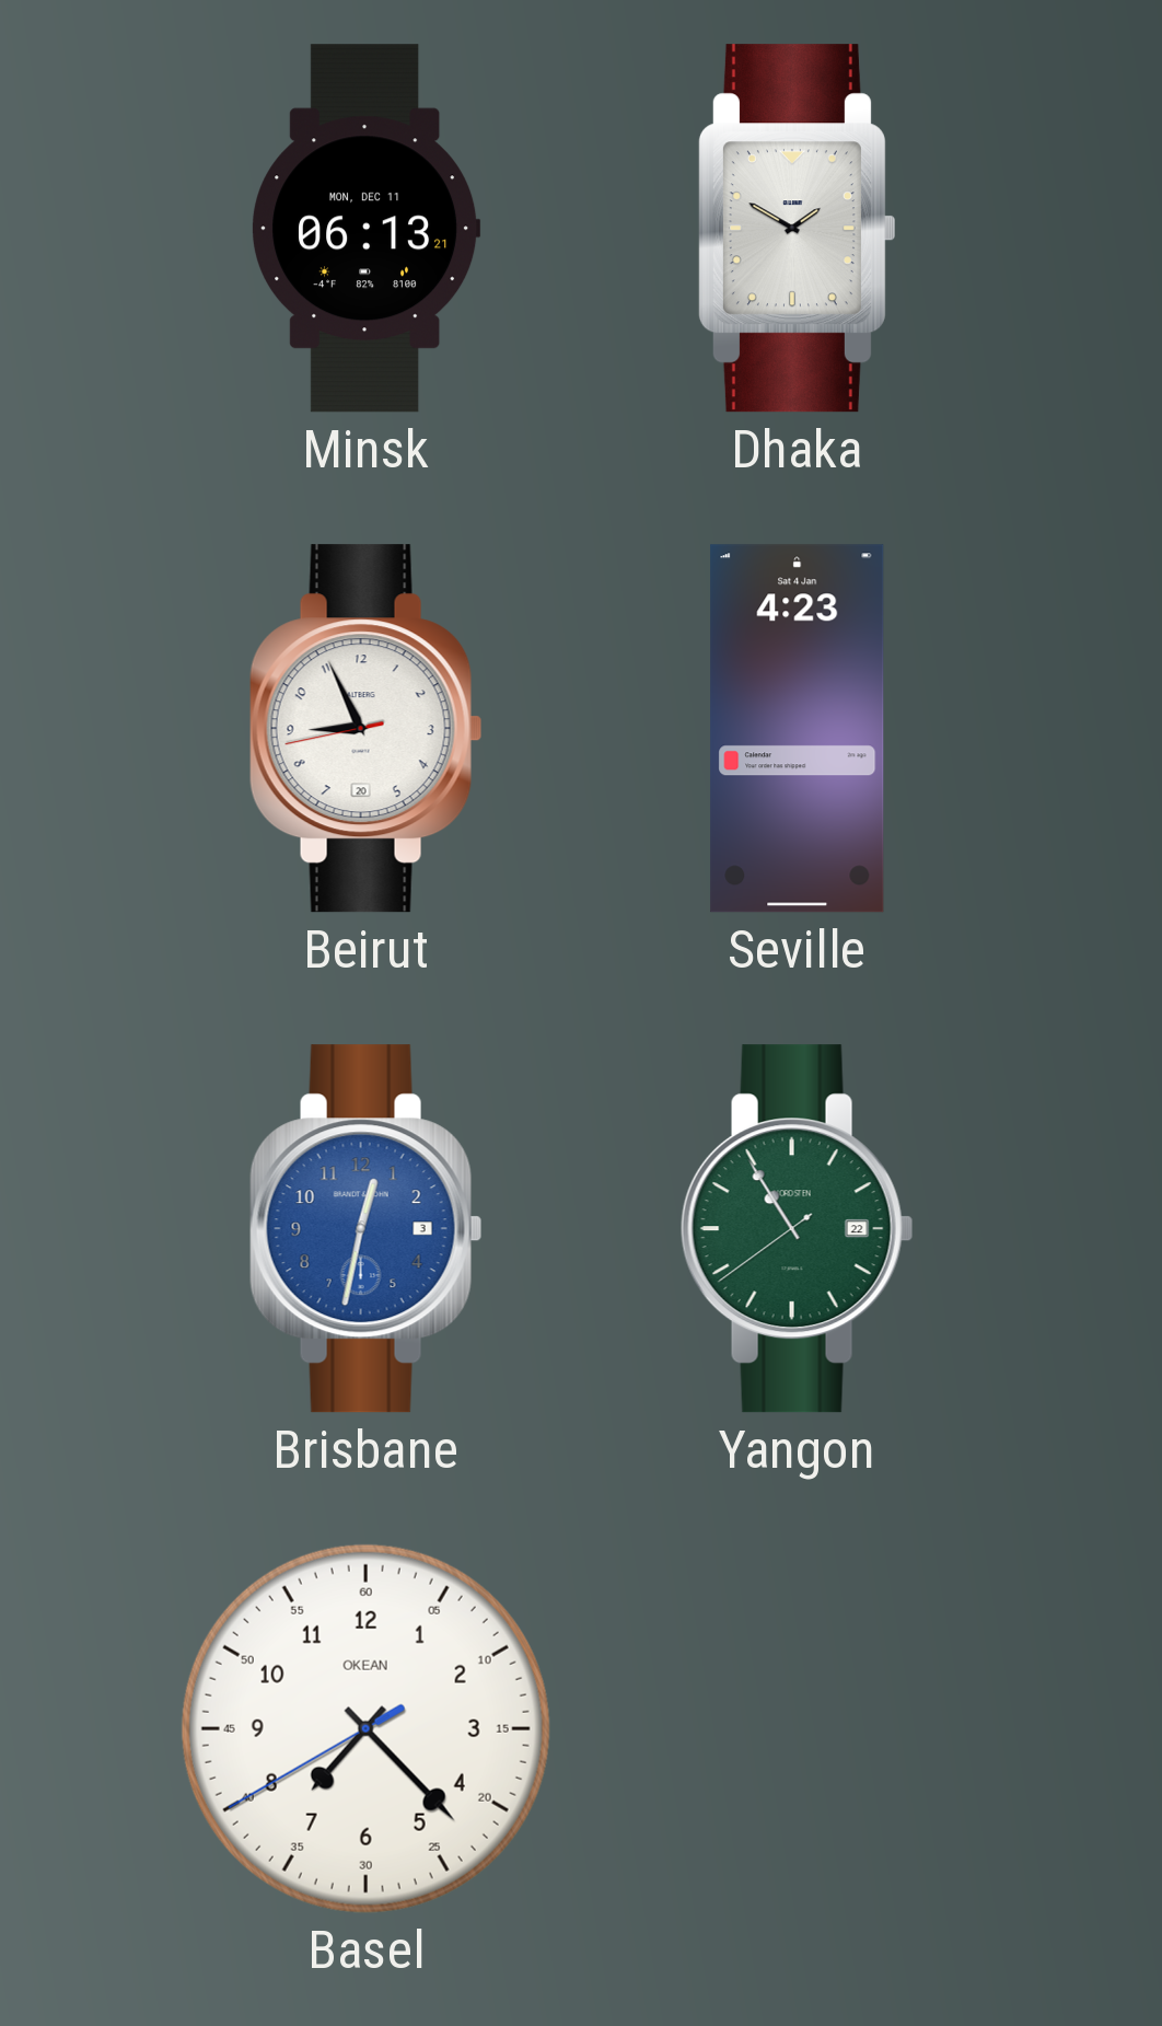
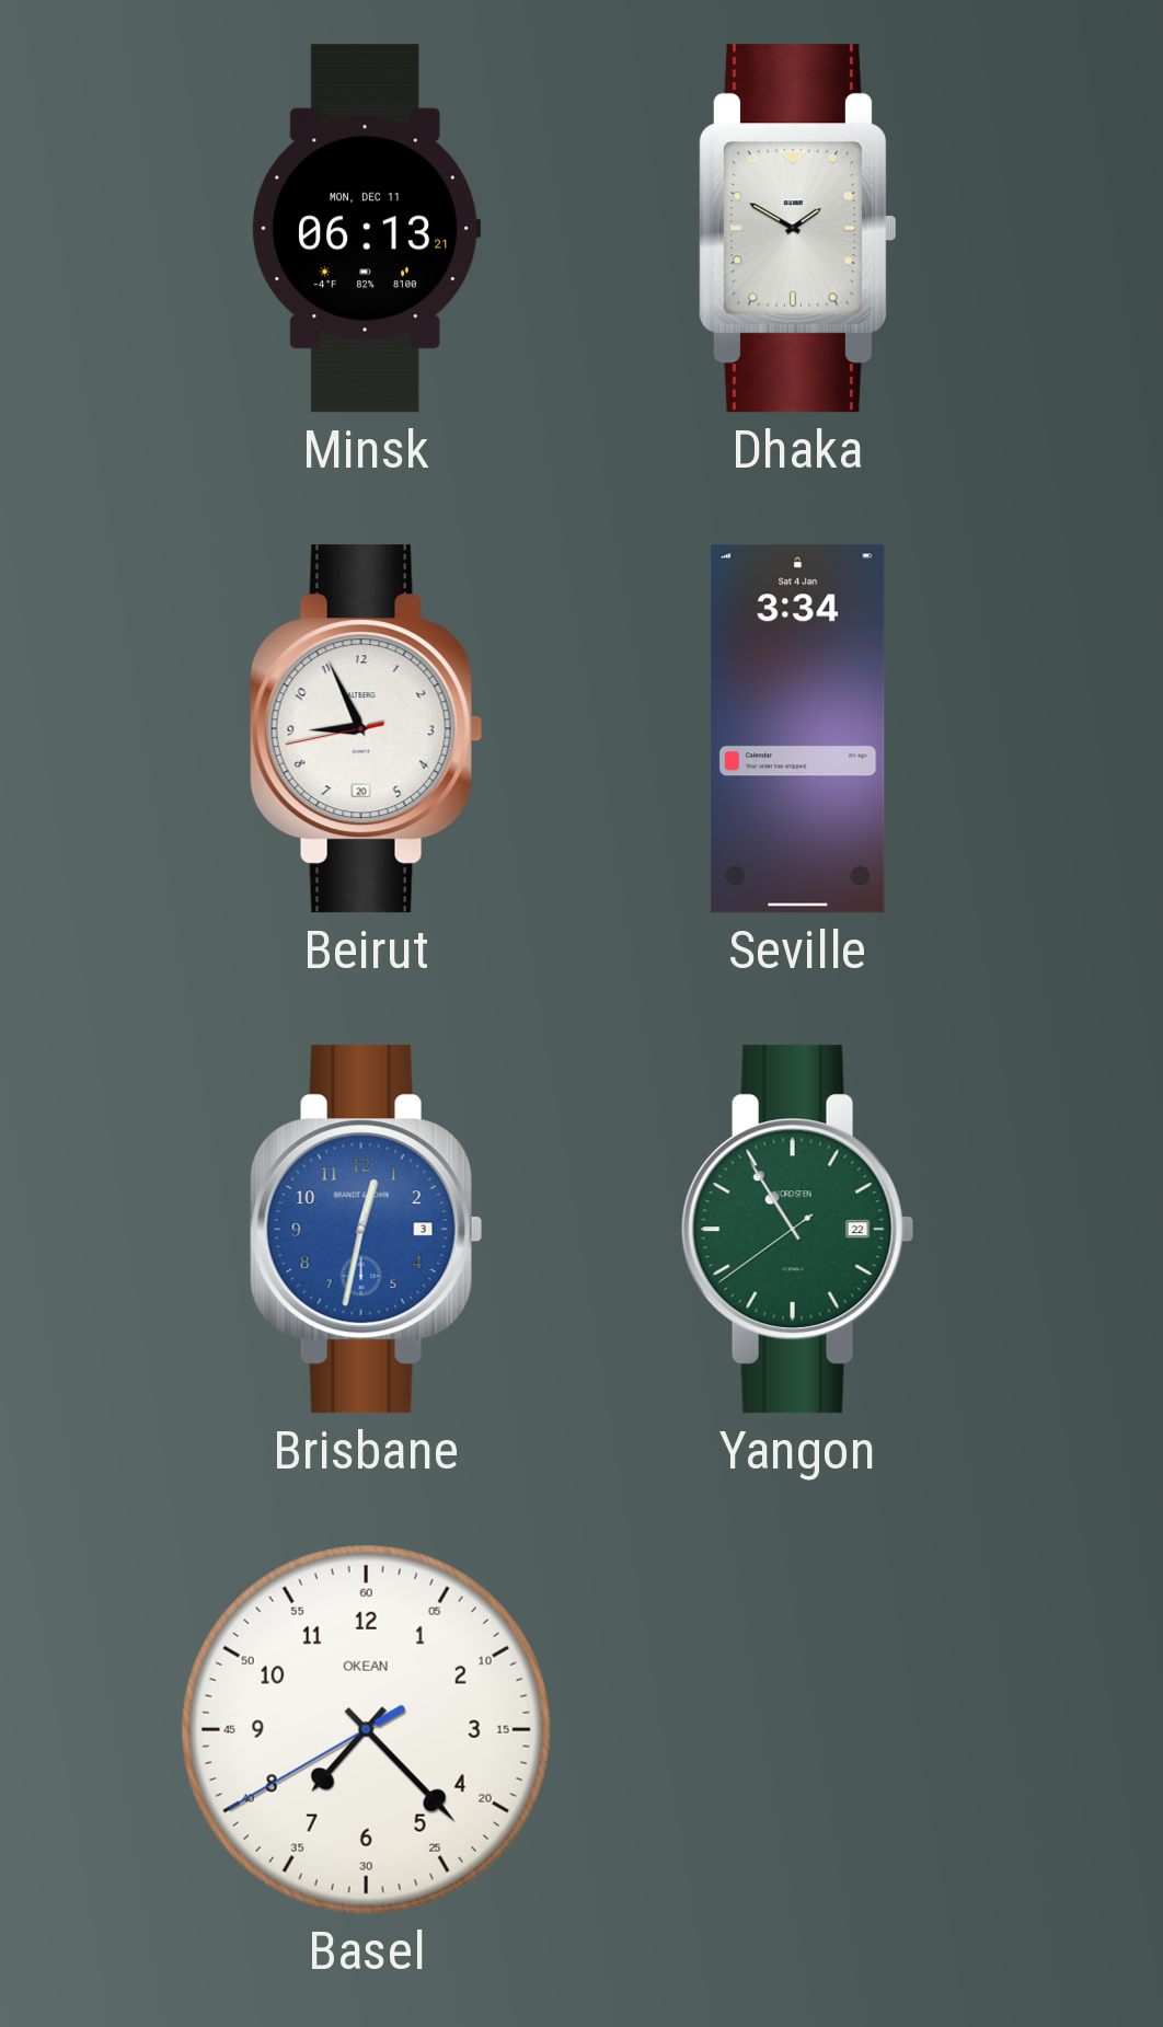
Seville: 4:23 -> 3:34
